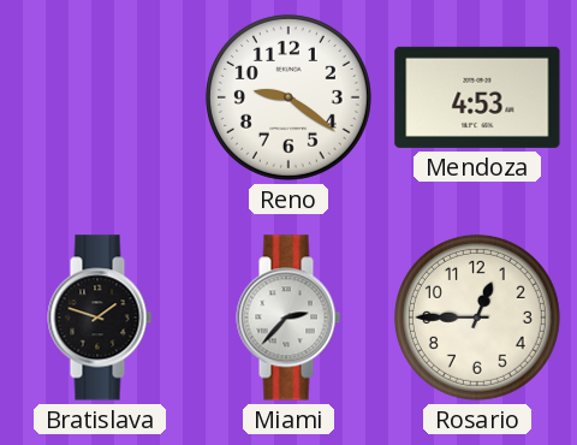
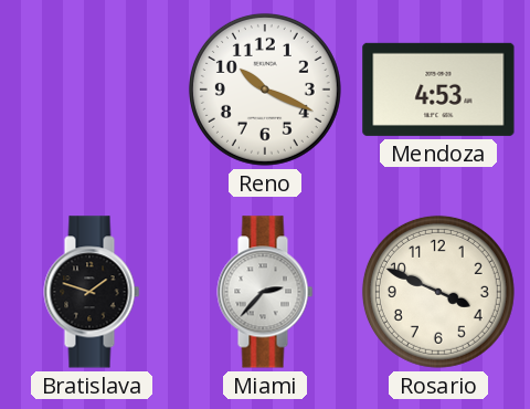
Reno: 9:21 -> 10:19
Rosario: 12:45 -> 3:49
